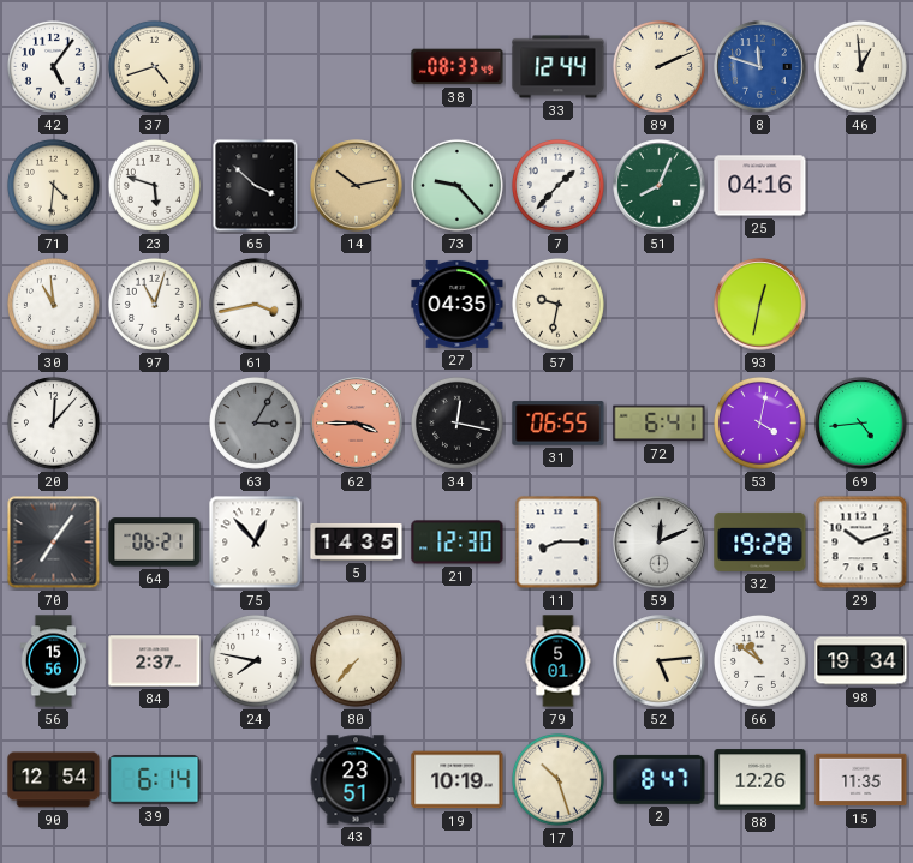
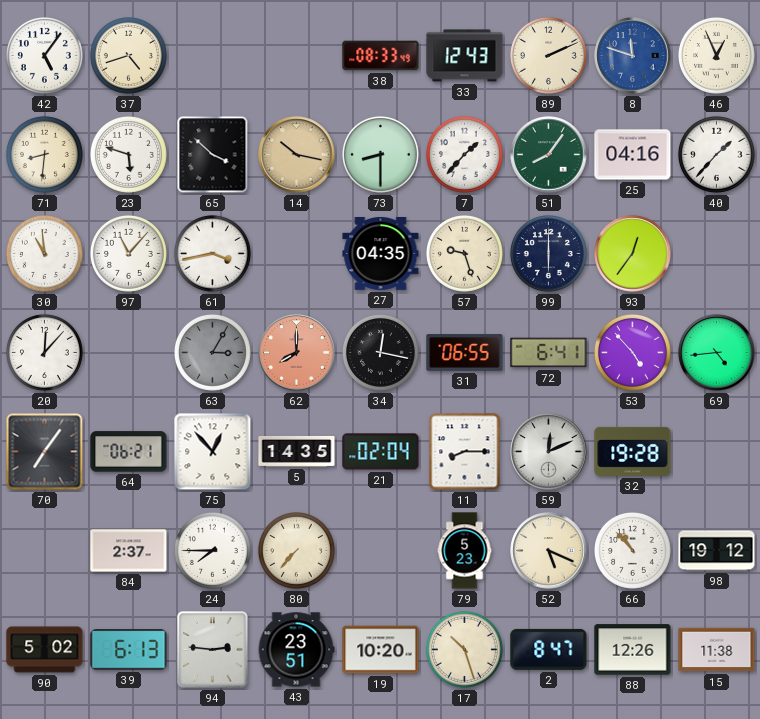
33: 12:44 -> 12:43
46: 12:59 -> 12:56
71: 4:31 -> 8:31
14: 10:13 -> 10:17
73: 9:23 -> 8:30
51: 8:04 -> 8:06
40: none -> 1:37
97: 11:03 -> 11:07
57: 9:32 -> 9:27
99: none -> 6:00
93: 12:32 -> 12:36
62: 3:45 -> 8:00
53: 4:02 -> 4:53
21: 12:30 -> 02:04
29: 10:12 -> none
56: 15:56 -> none
24: 7:47 -> 7:45
79: 5:01 -> 5:23
52: 5:14 -> 5:19
66: 10:51 -> 10:53
98: 19:34 -> 19:12
90: 12:54 -> 5:02
39: 6:14 -> 6:13
94: none -> 2:46
19: 10:19 -> 10:20
15: 11:35 -> 11:38
